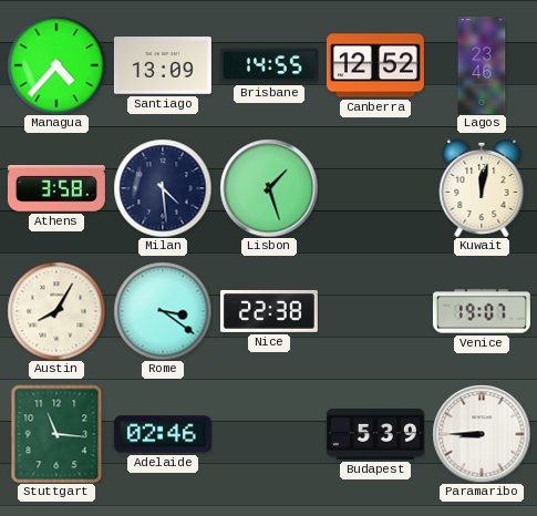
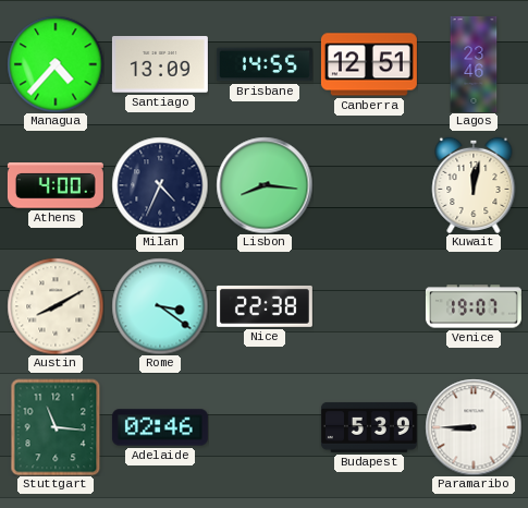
Canberra: 12:52 -> 12:51
Athens: 3:58 -> 4:00
Milan: 4:29 -> 4:34
Lisbon: 1:27 -> 8:16
Austin: 8:05 -> 8:10
